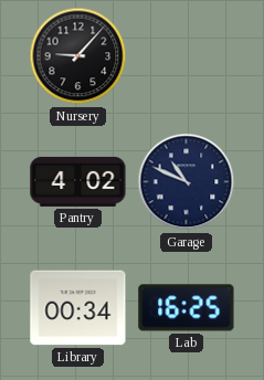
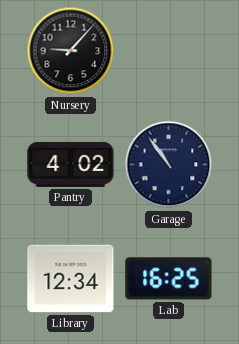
Garage: 10:49 -> 10:54
Library: 00:34 -> 12:34
